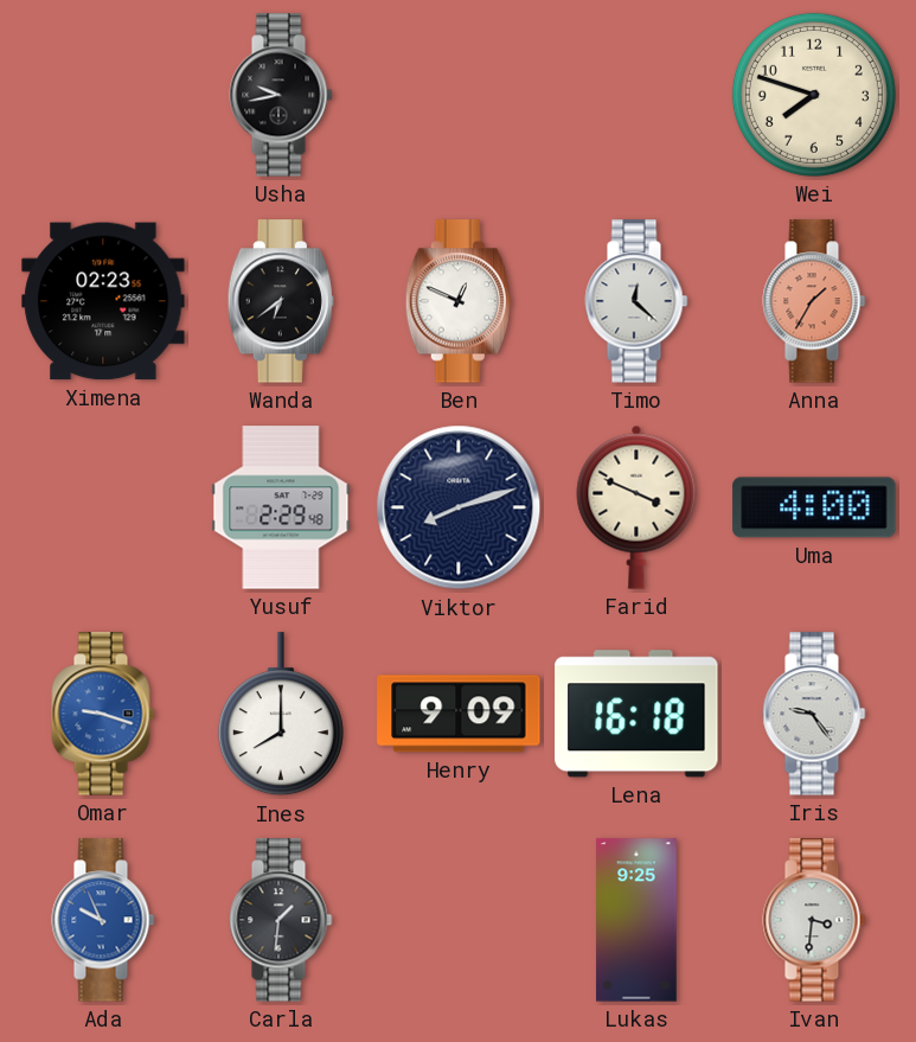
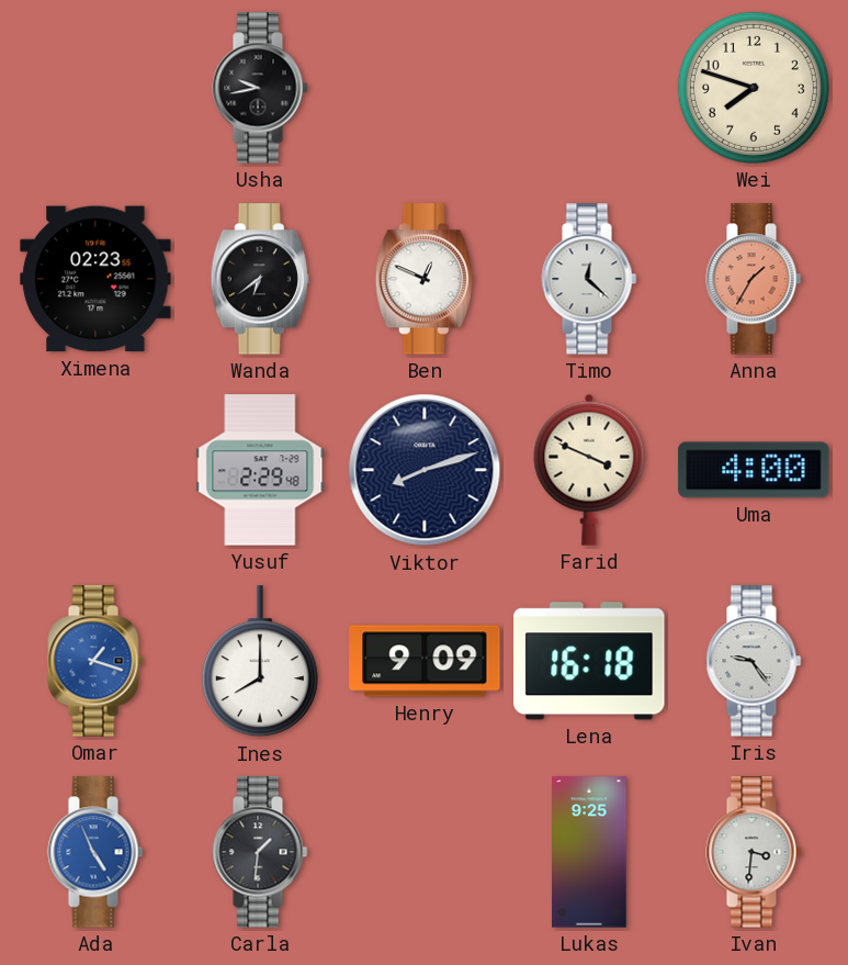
Omar: 9:18 -> 1:18
Ada: 9:56 -> 4:56
